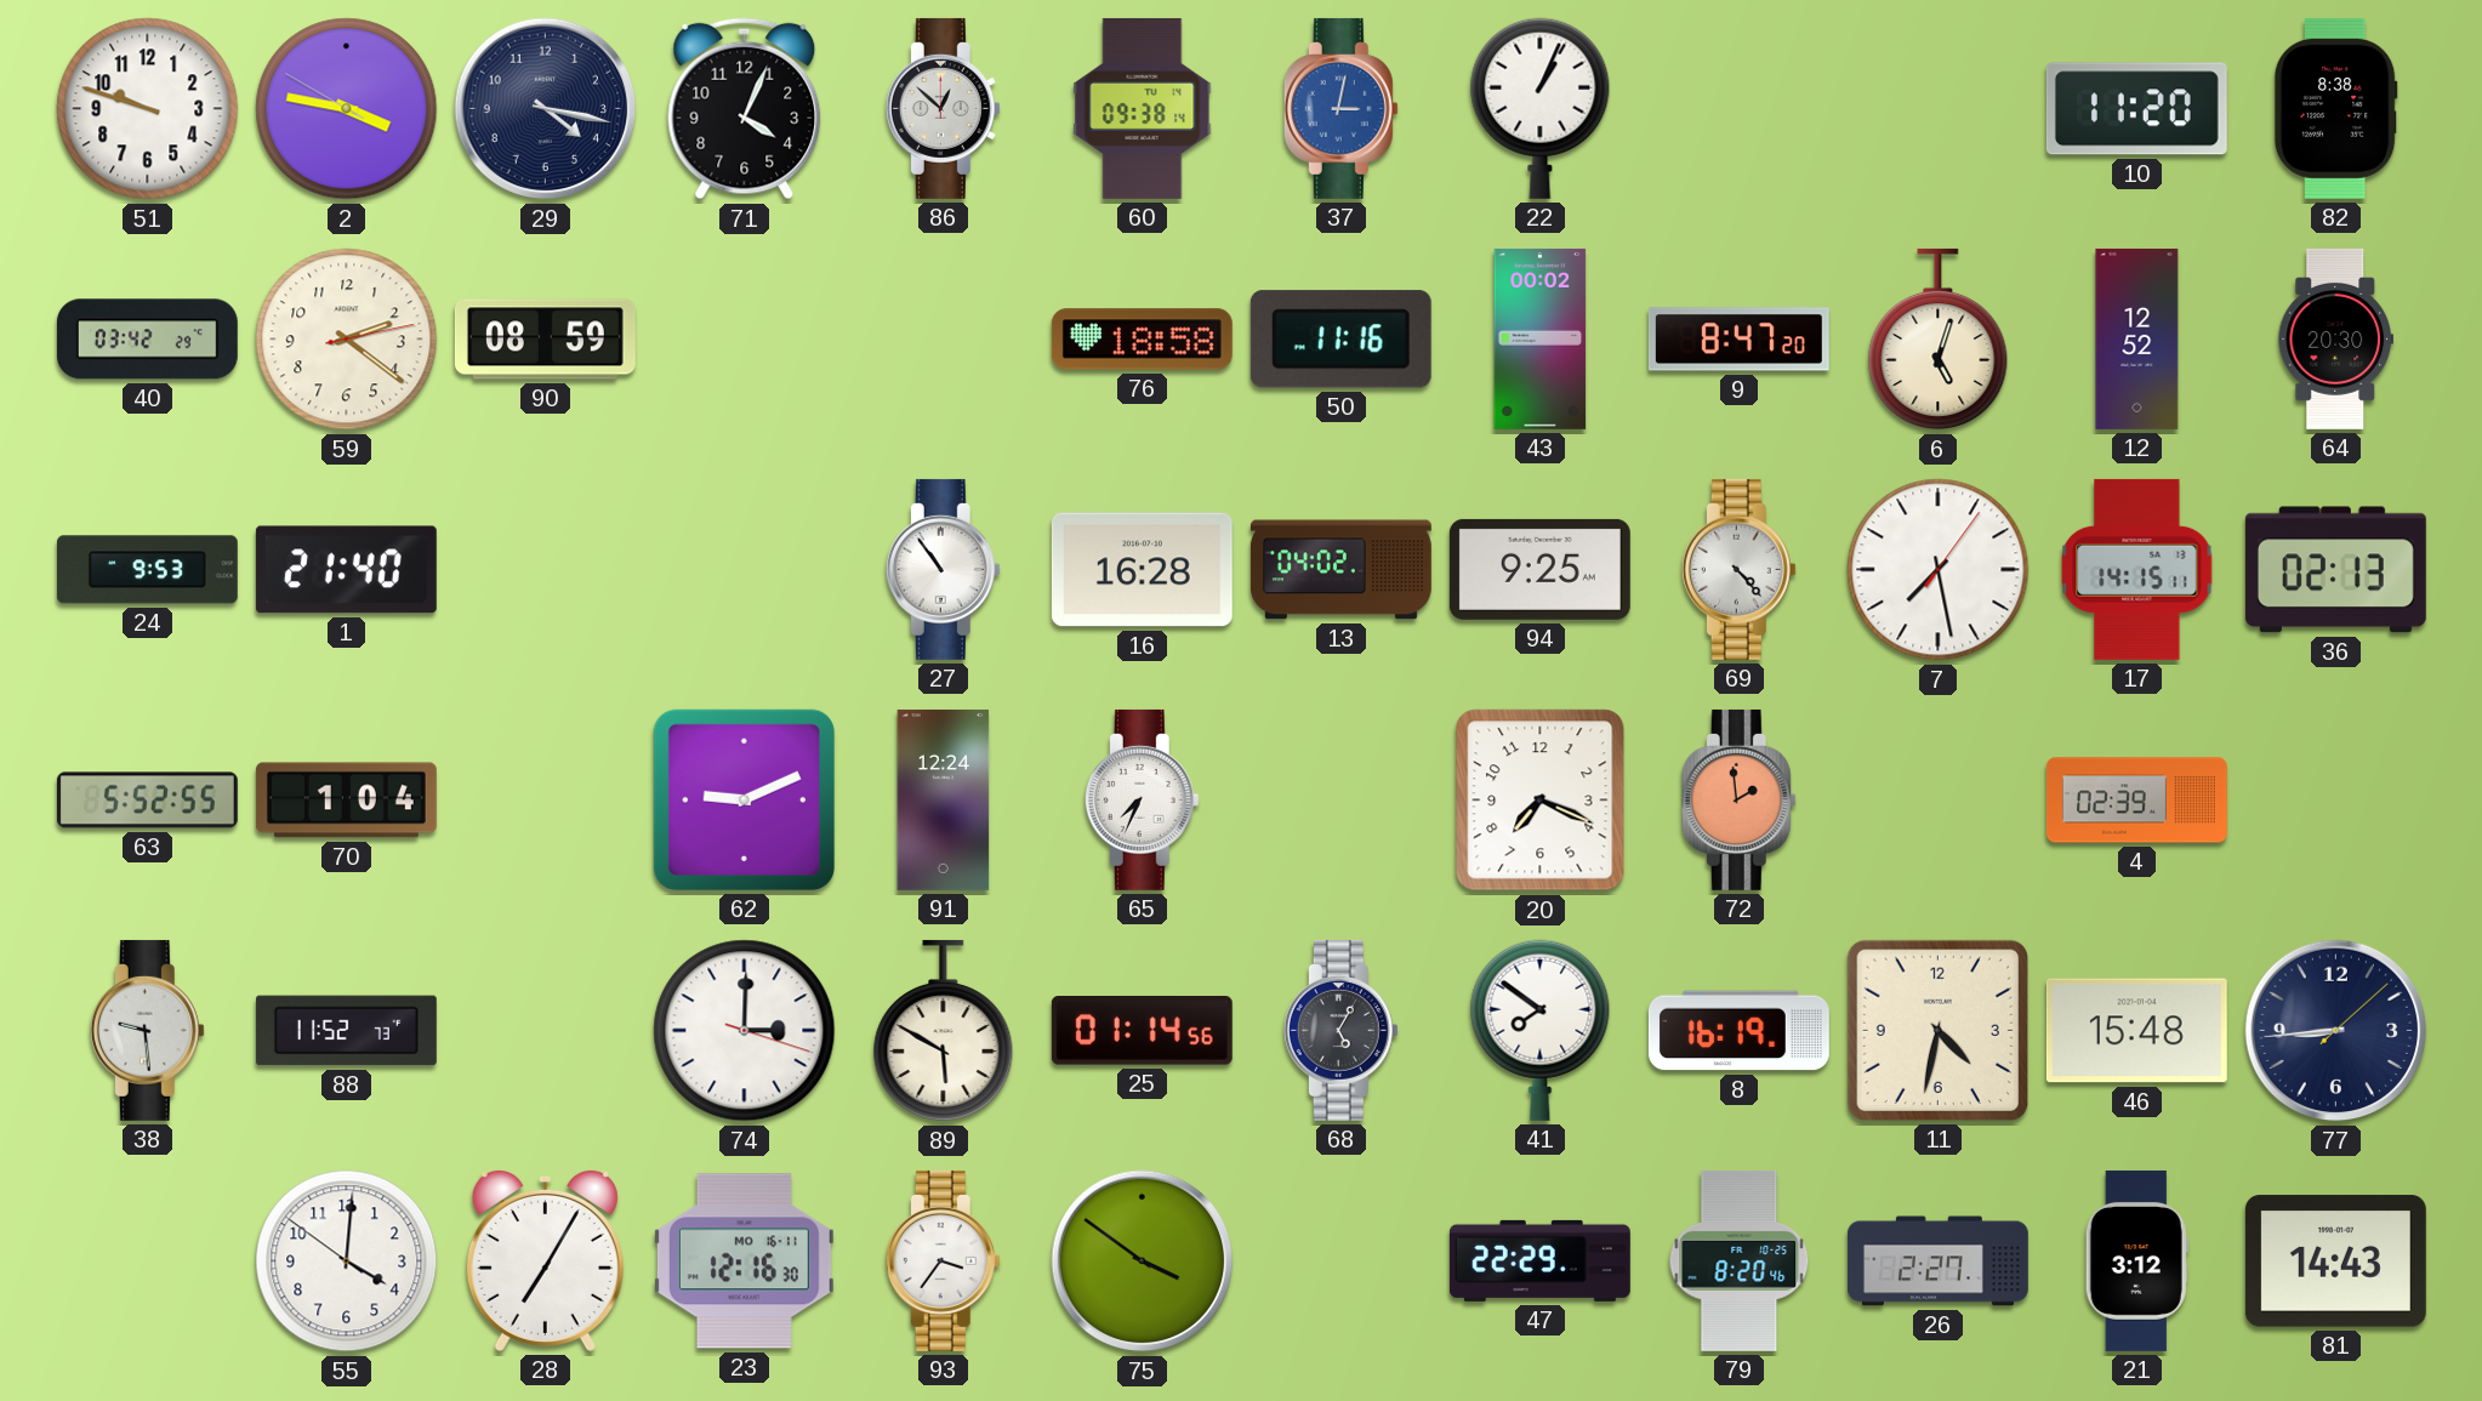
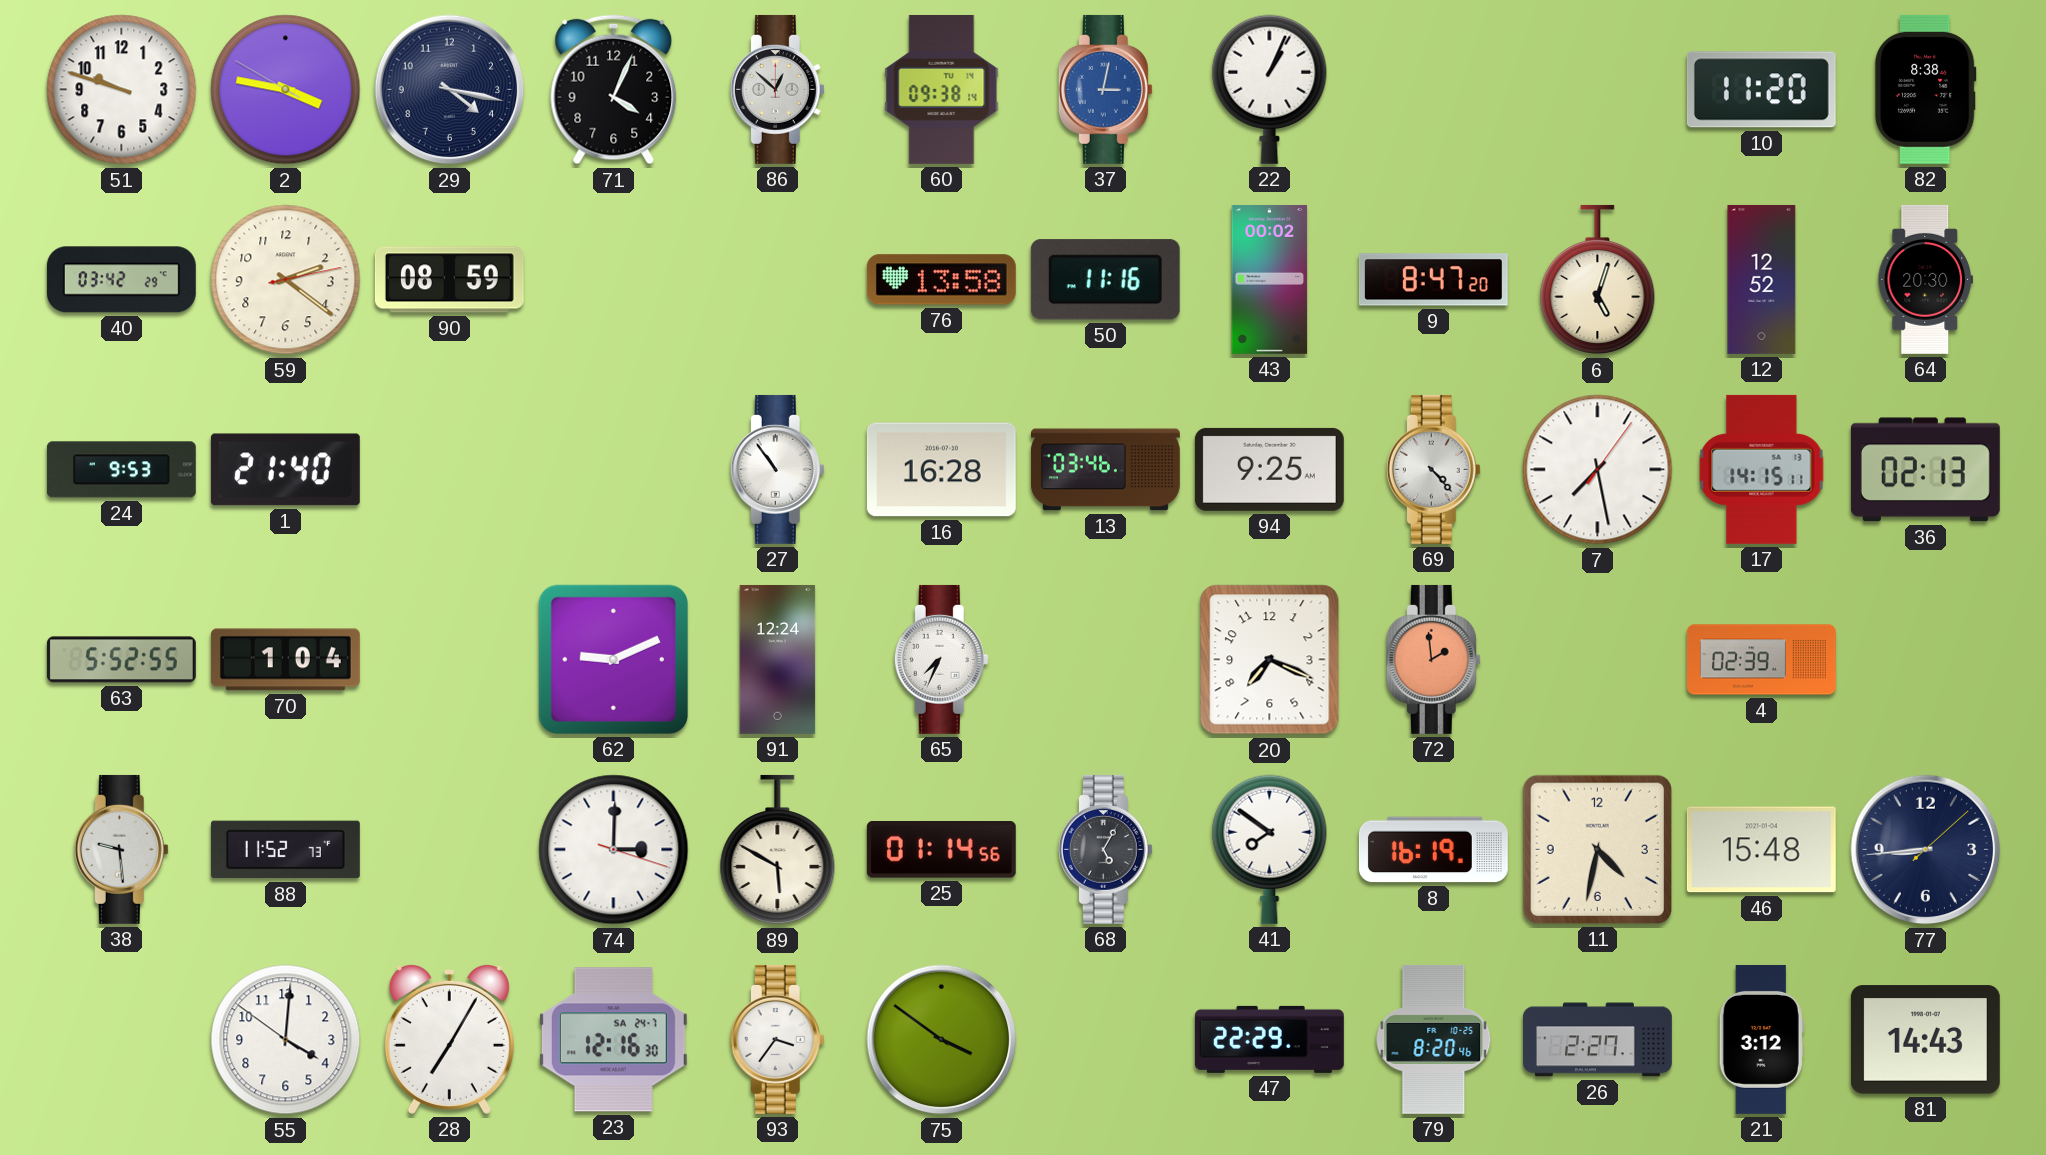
76: 18:58 -> 13:58
13: 04:02 -> 03:46
23 date: MO 16-11 -> SA 24-7
